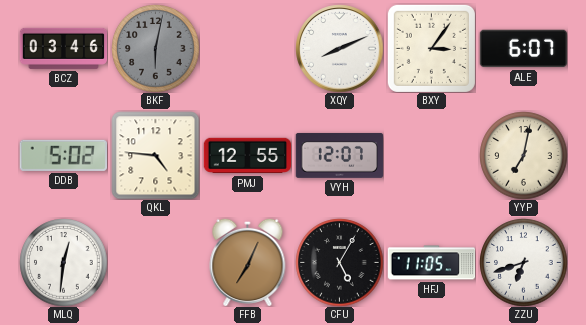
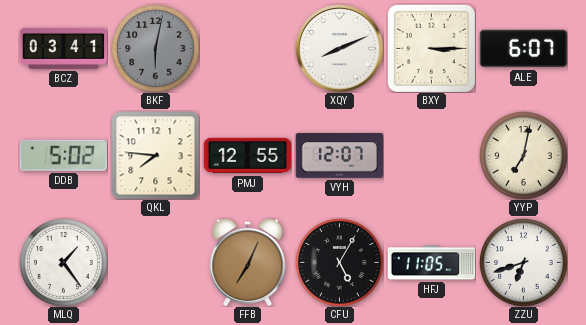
BCZ: 03:46 -> 03:41
BXY: 3:06 -> 3:15
QKL: 4:46 -> 7:46
MLQ: 12:31 -> 1:24
